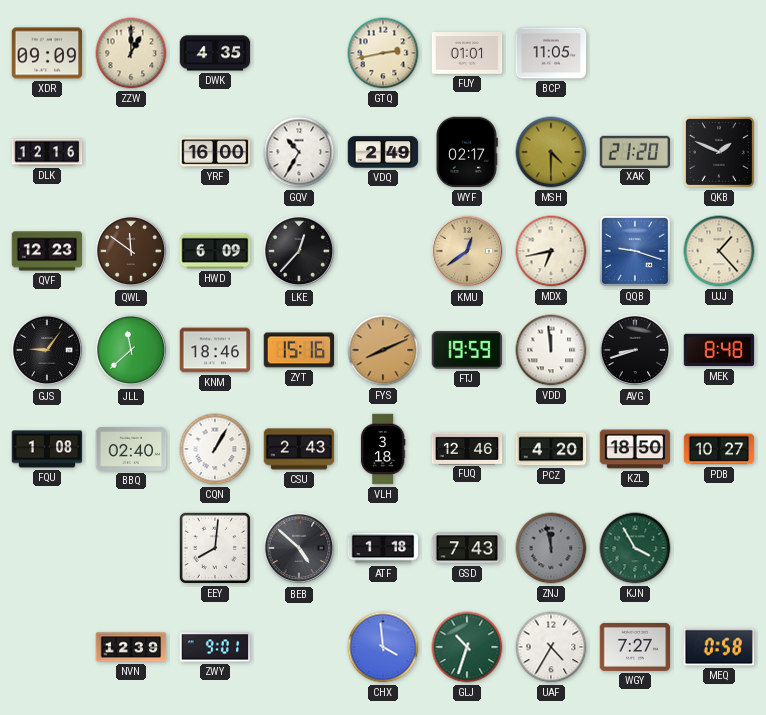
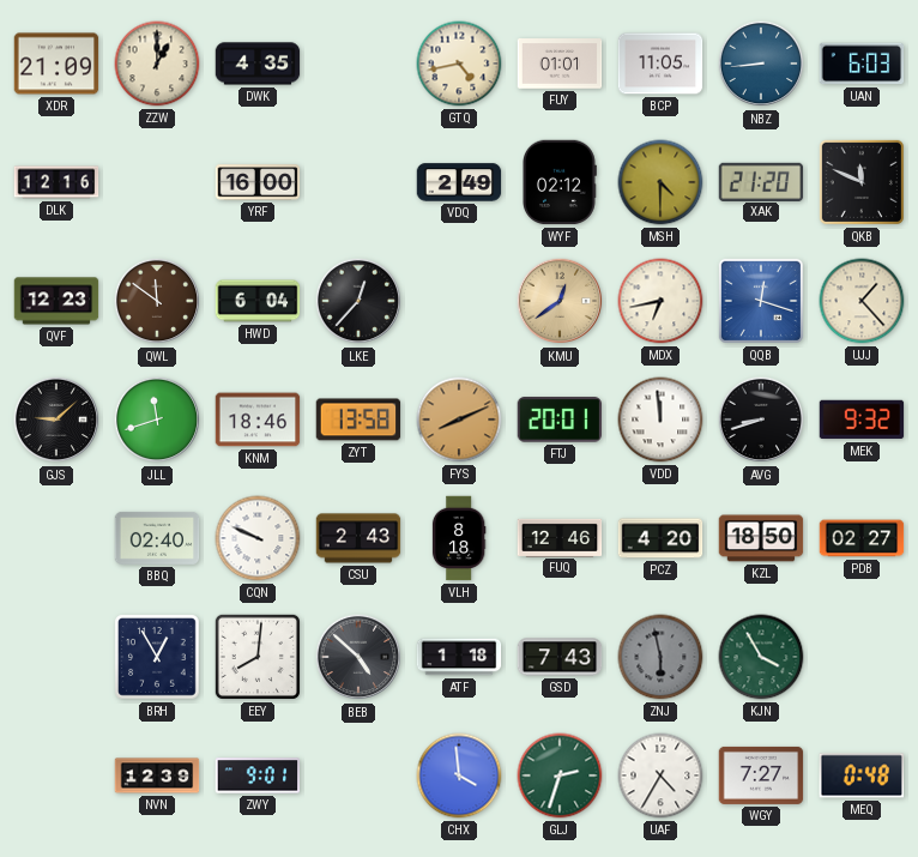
XDR: 09:09 -> 21:09
GTQ: 2:43 -> 4:43
NBZ: none -> 8:44
UAN: none -> 6:03
GQV: 10:35 -> none
WYF: 02:17 -> 02:12
QKB: 1:49 -> 11:49
HWD: 6:09 -> 6:04
QQB: 9:18 -> 12:18
GJS: 9:06 -> 9:08
JLL: 11:38 -> 11:42
ZYT: 15:16 -> 13:58
FTJ: 19:59 -> 20:01
MEK: 8:48 -> 9:32
FQU: 1:08 -> none
CQN: 1:05 -> 9:49
VLH: 3:18 -> 8:18
PDB: 10:27 -> 02:27
BRH: none -> 12:55
ZNJ: 11:58 -> 5:58
GLJ: 10:33 -> 2:33
MEQ: 0:58 -> 0:48
